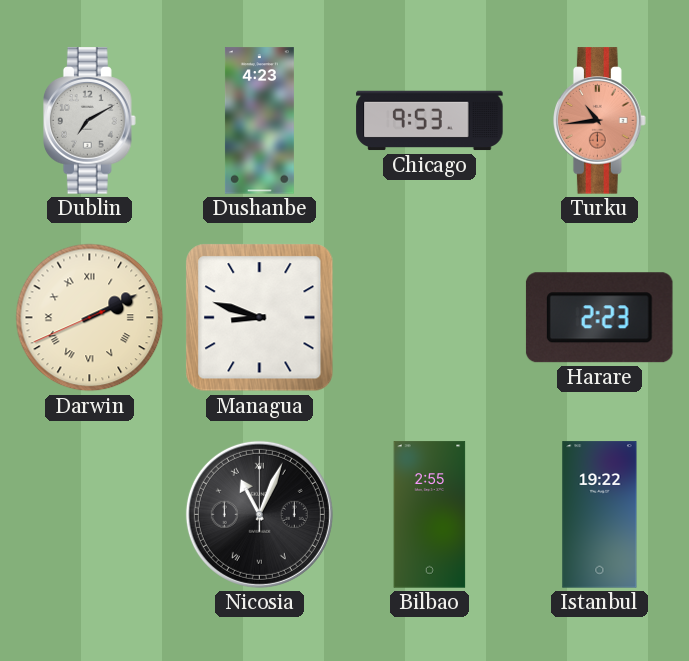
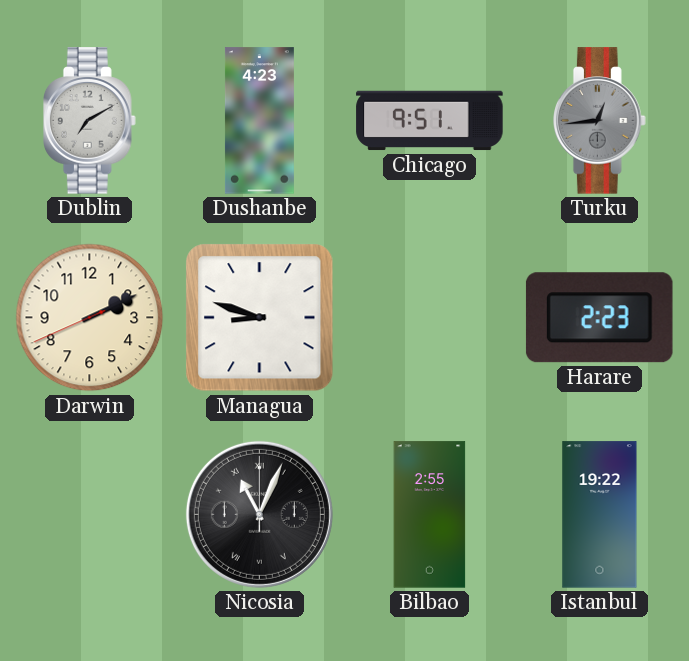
Chicago: 9:53 -> 9:51
Turku: 10:44 -> 12:44
Turku dial: salmon -> grey
Darwin numerals: Roman -> Arabic
